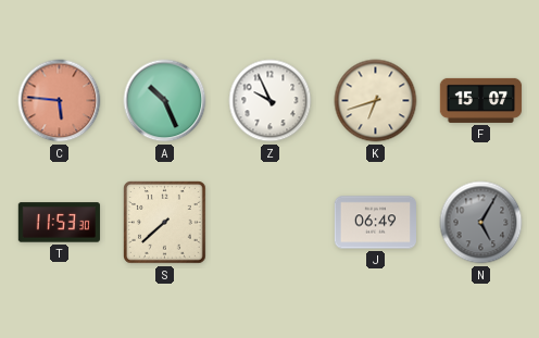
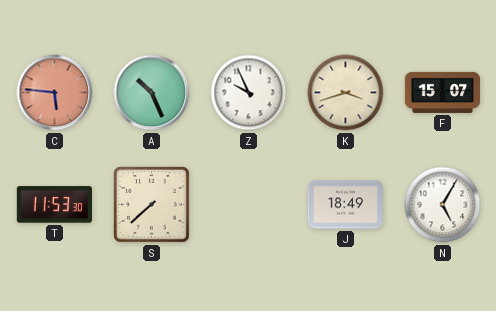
K: 6:42 -> 3:42
J: 06:49 -> 18:49
N dial: grey -> white
